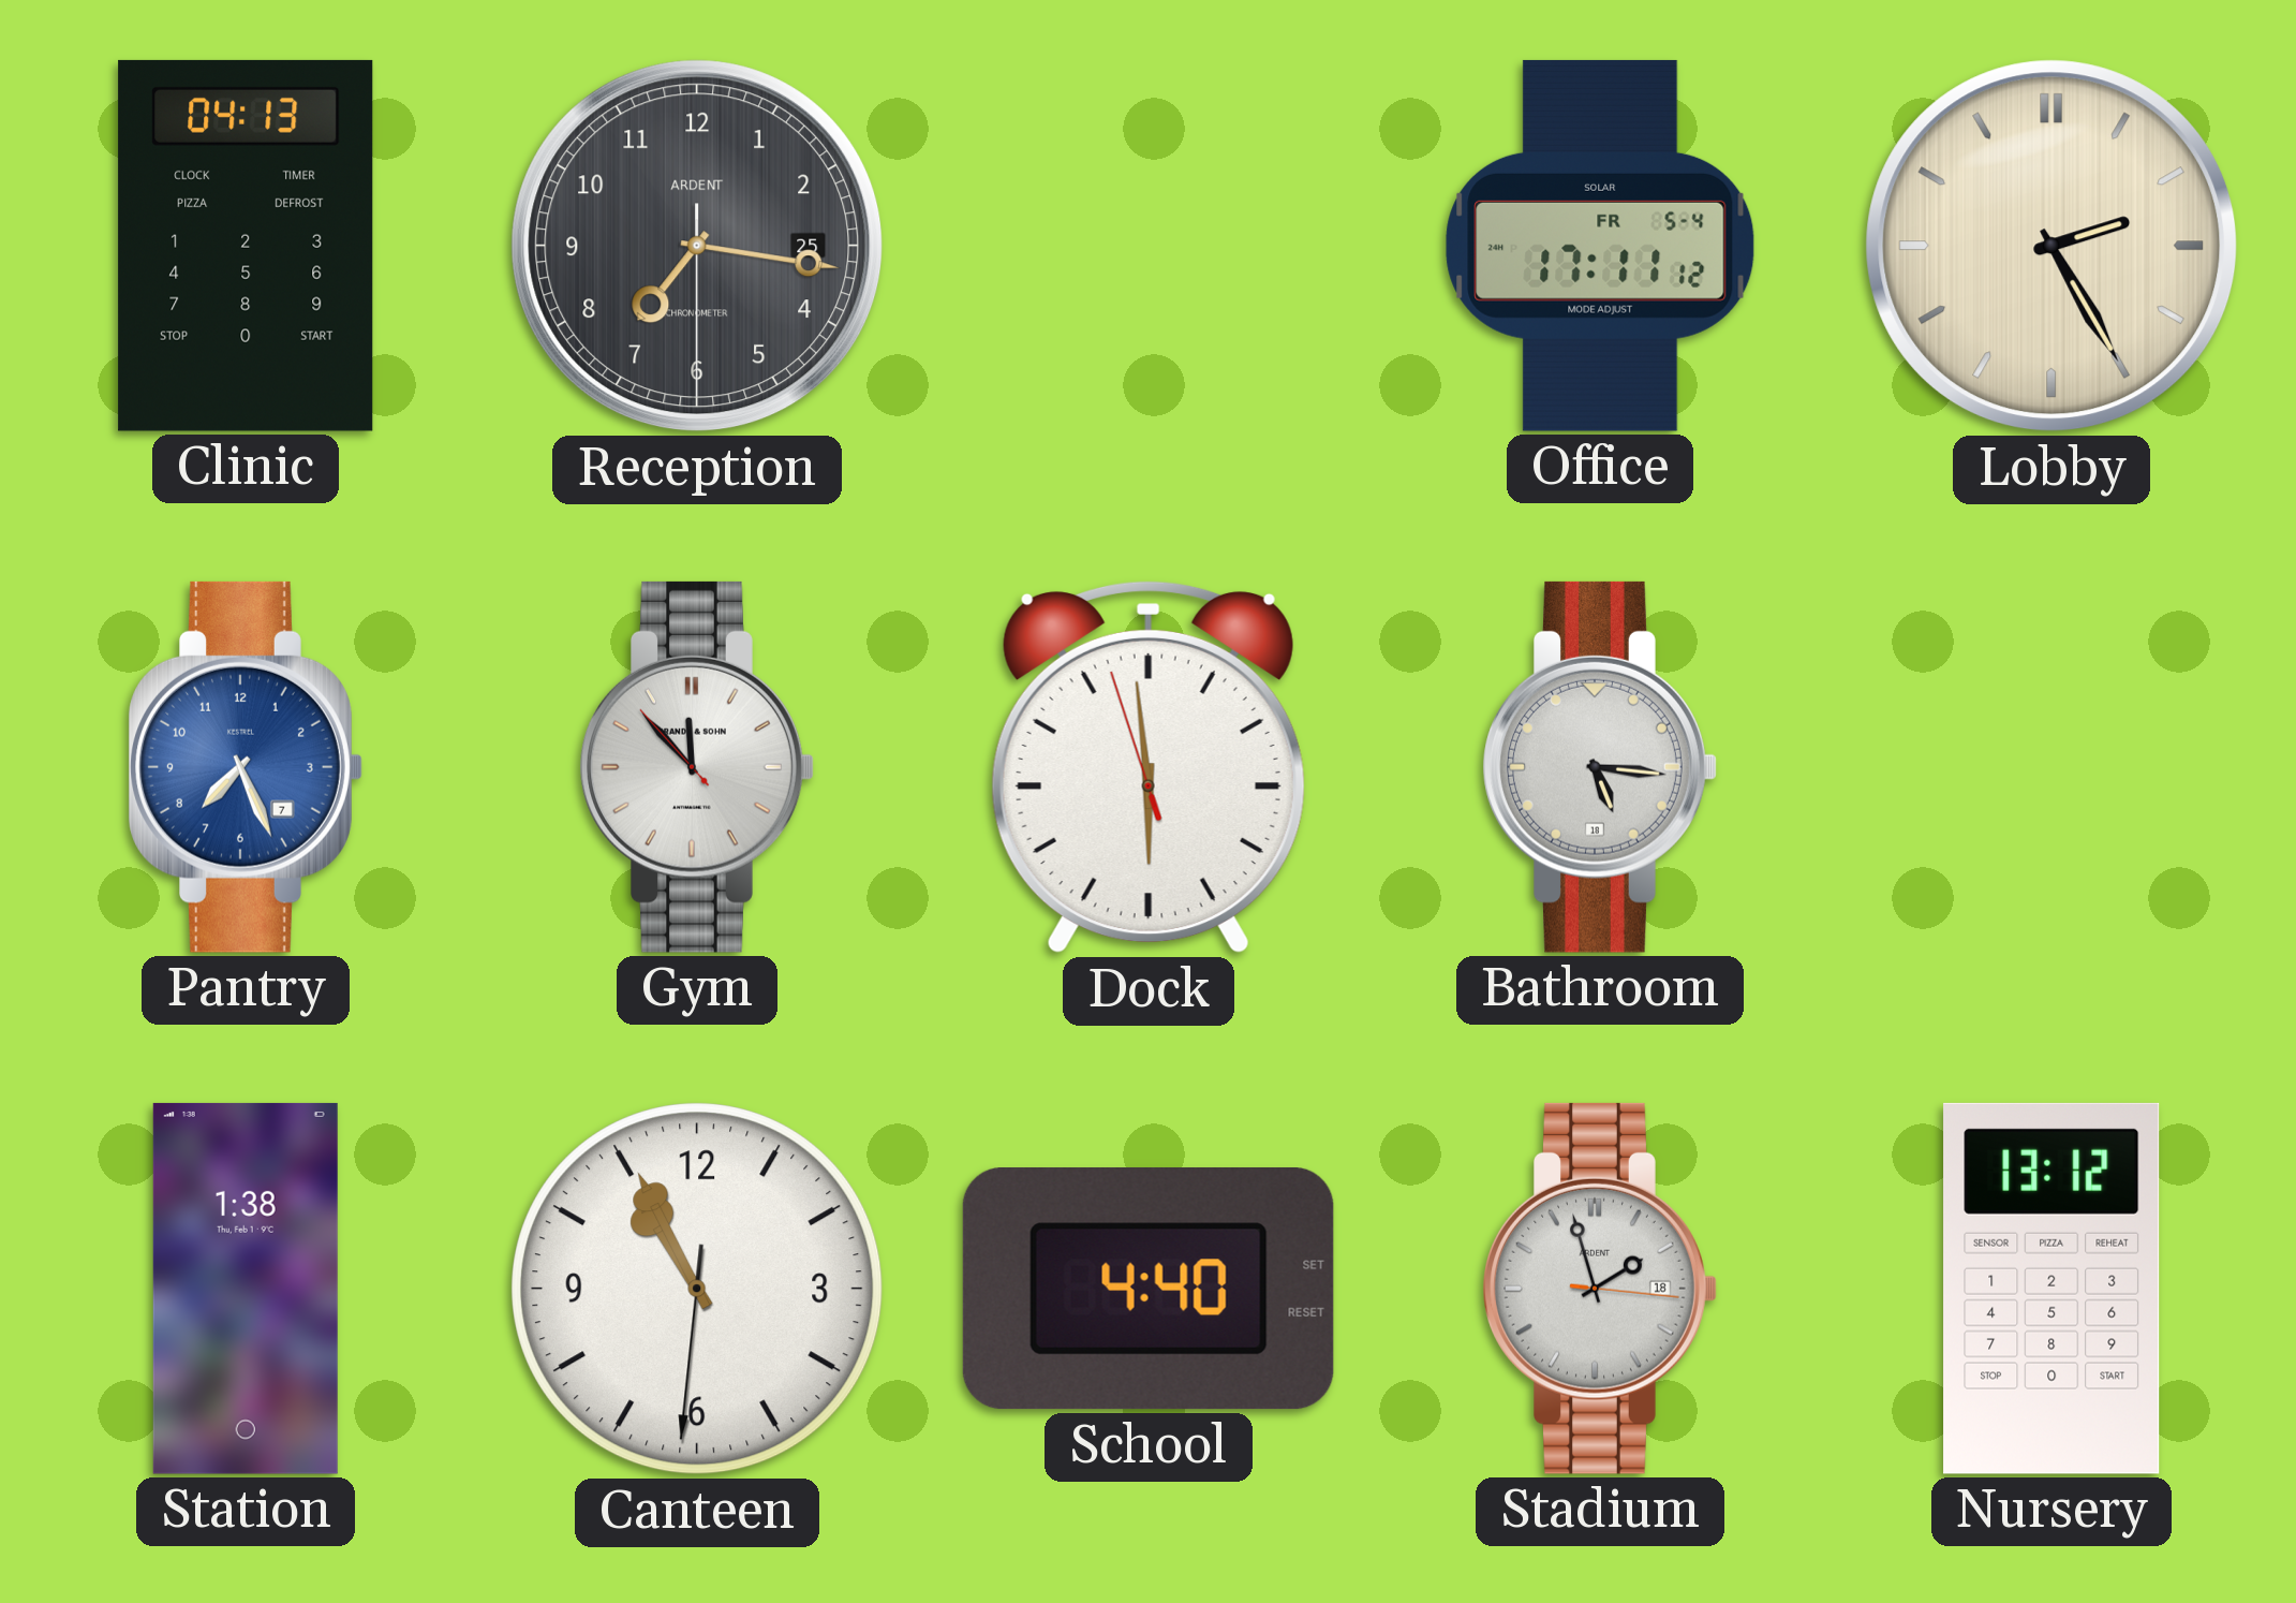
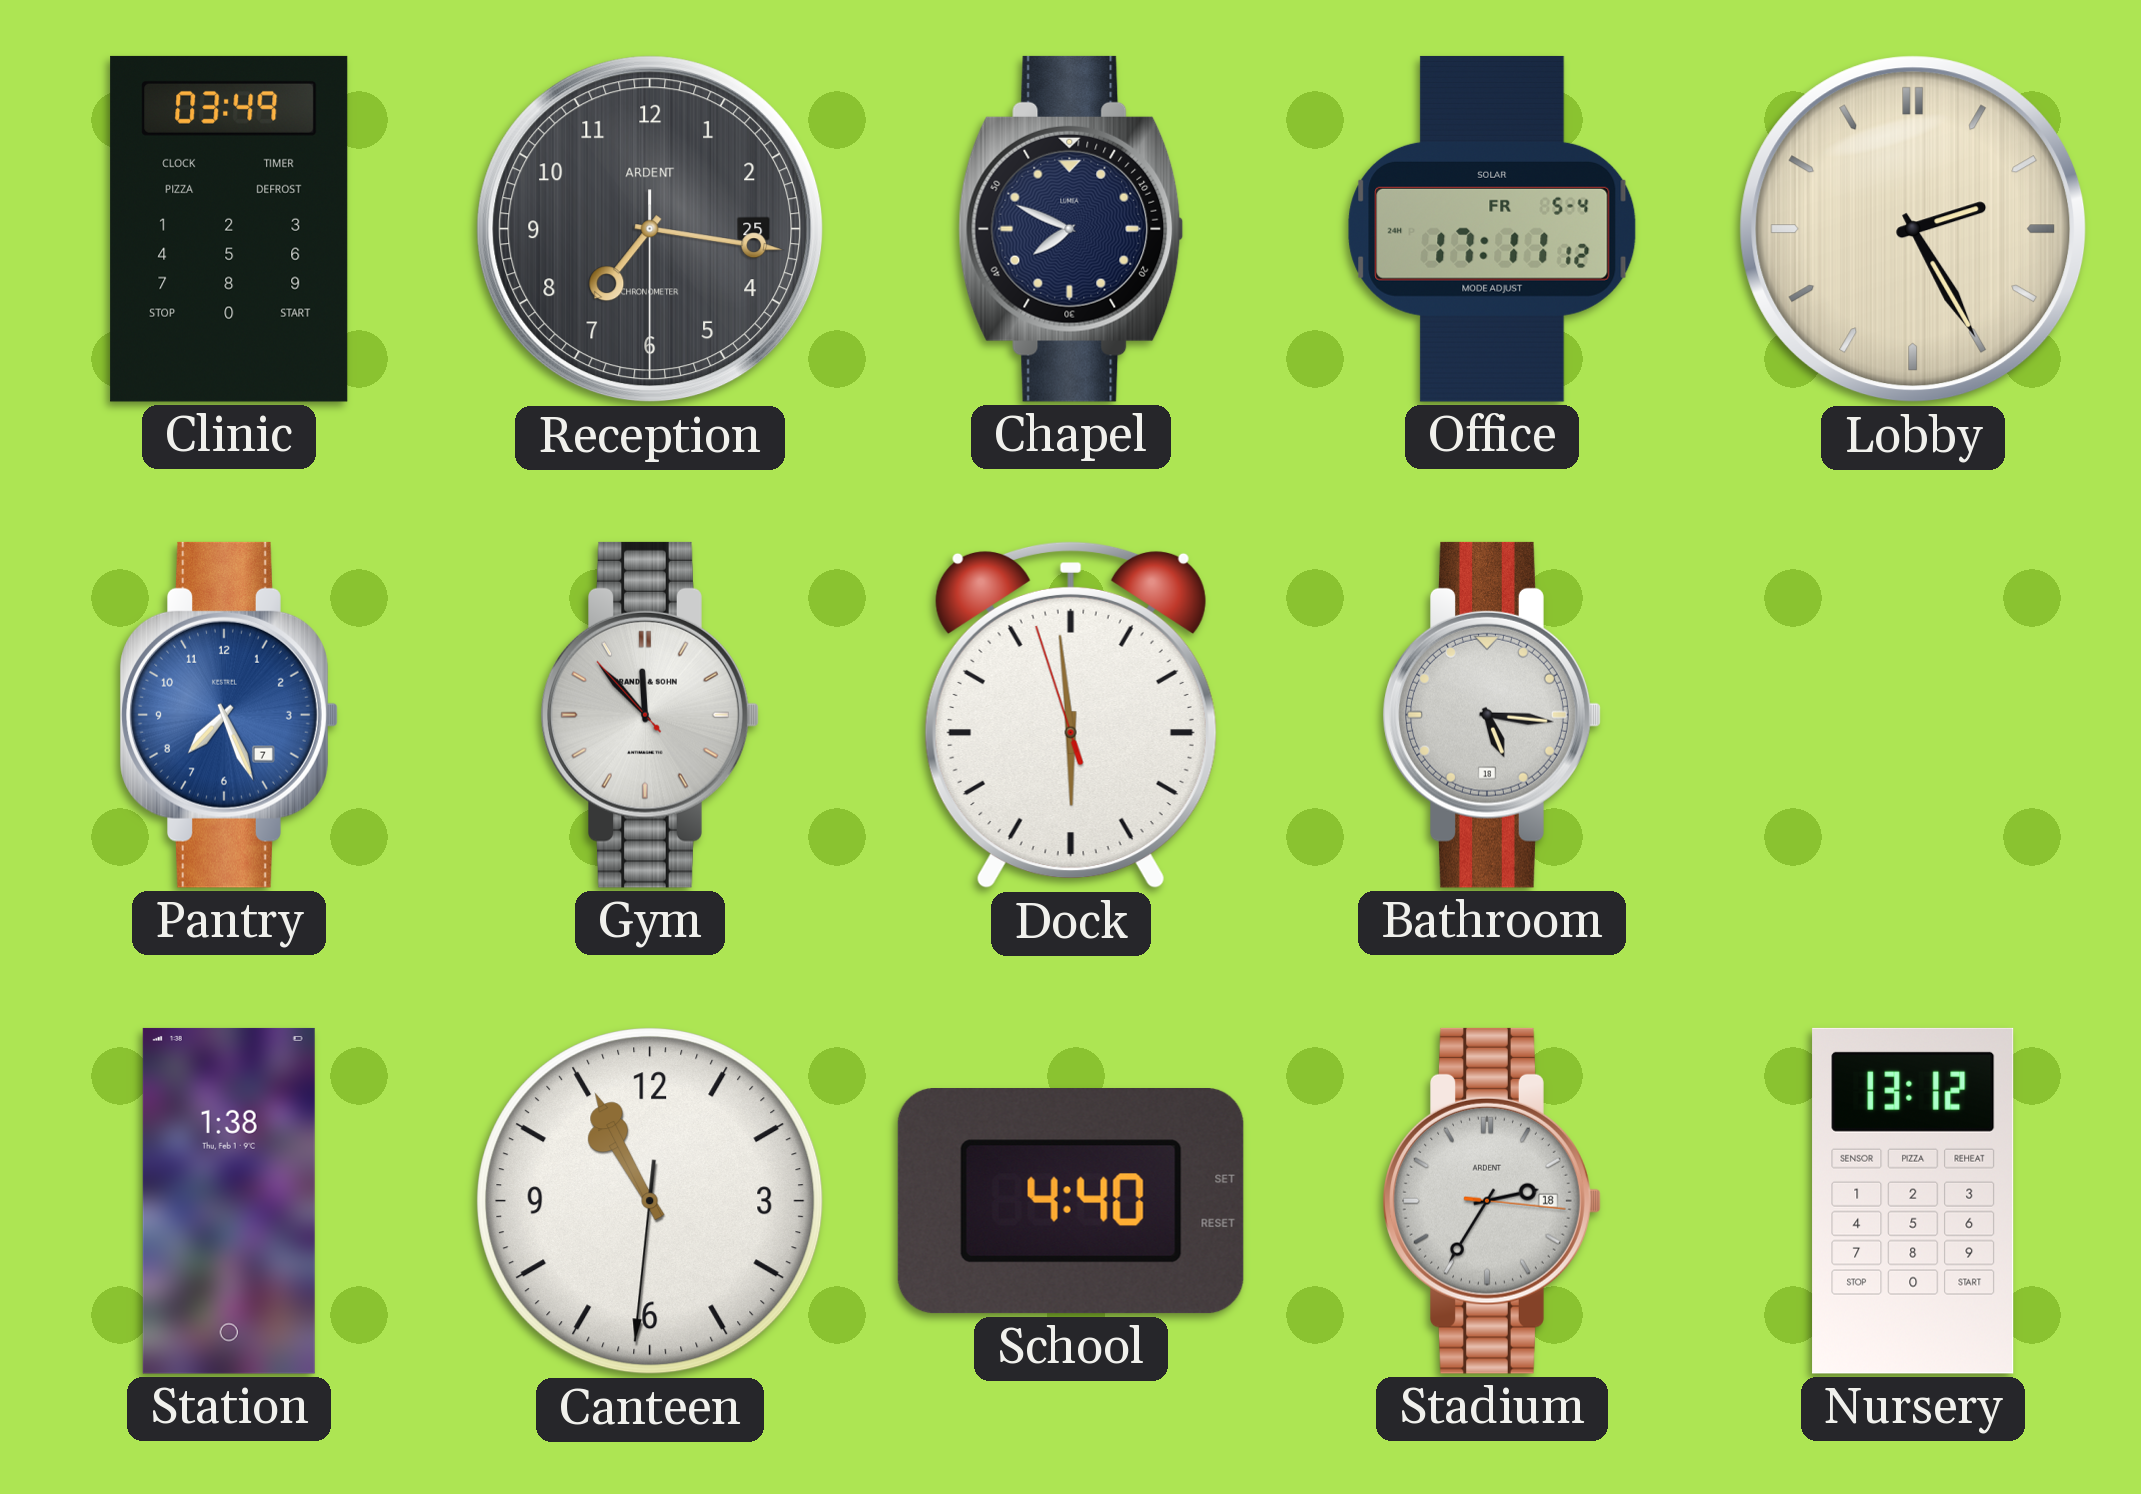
Clinic: 04:13 -> 03:49
Chapel: none -> 7:49
Stadium: 1:57 -> 2:35
